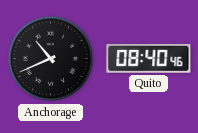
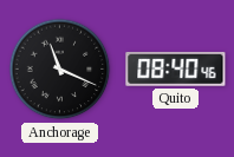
Anchorage: 10:41 -> 11:19
